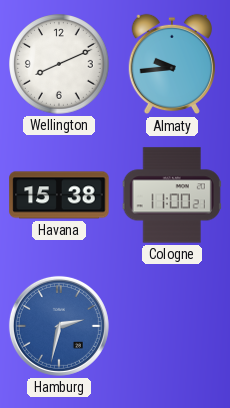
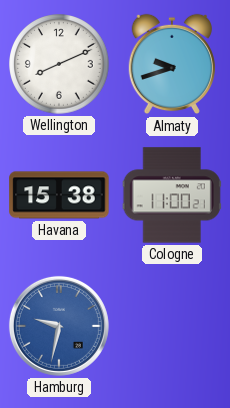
Almaty: 9:44 -> 9:42
Hamburg: 2:32 -> 9:32
